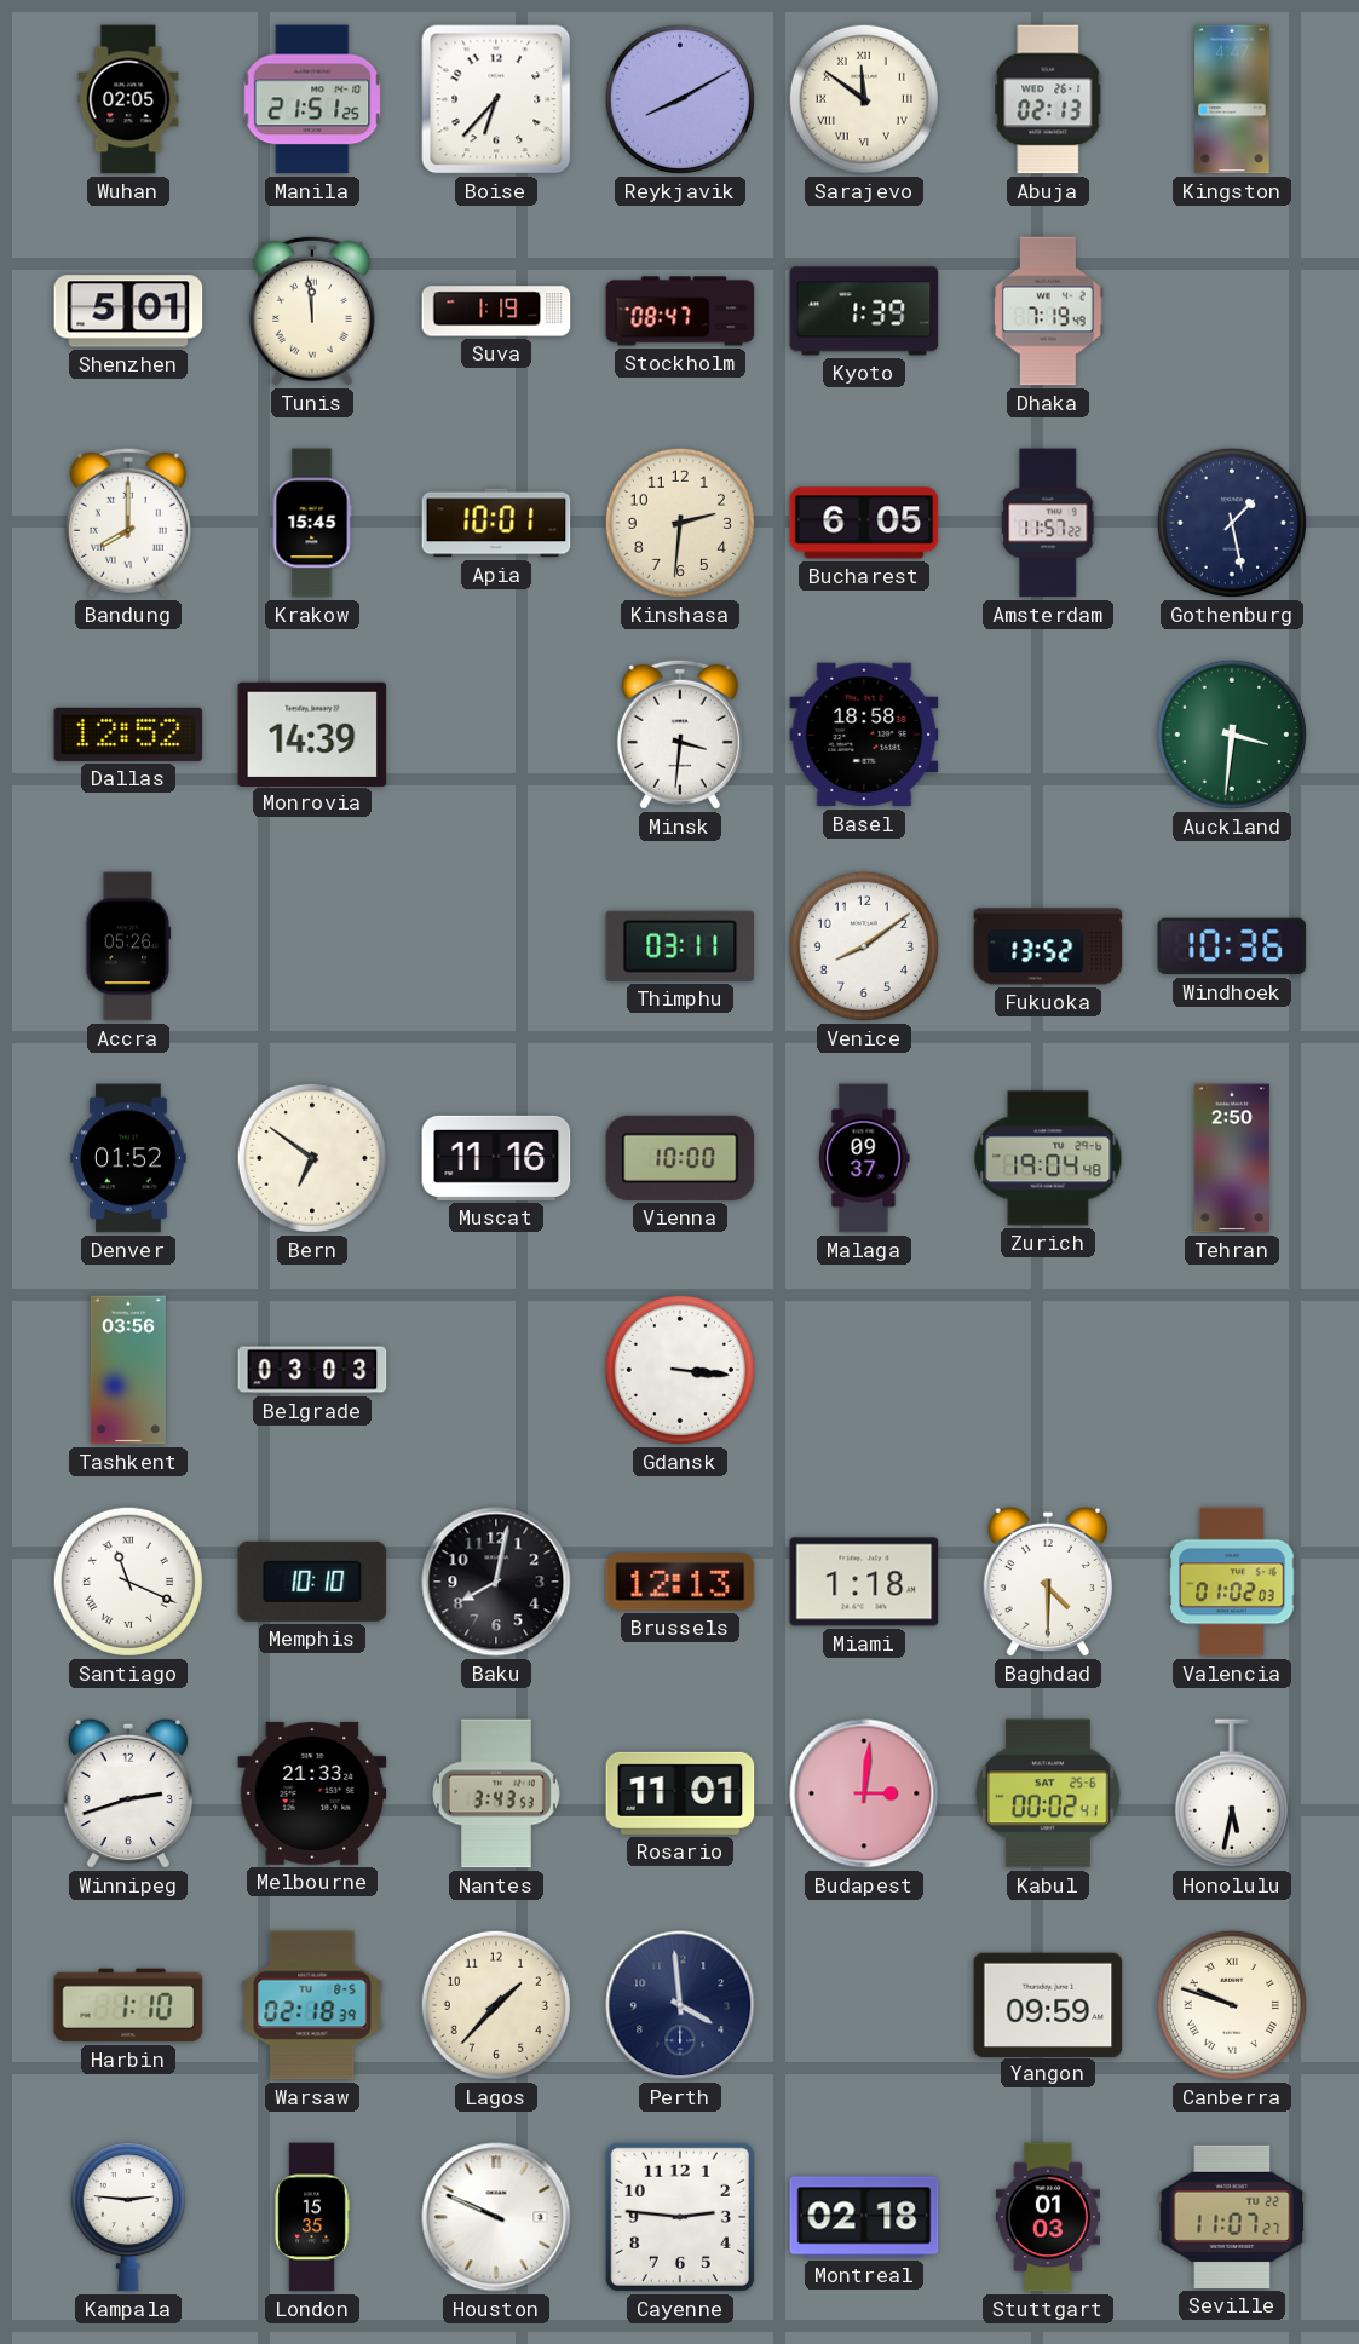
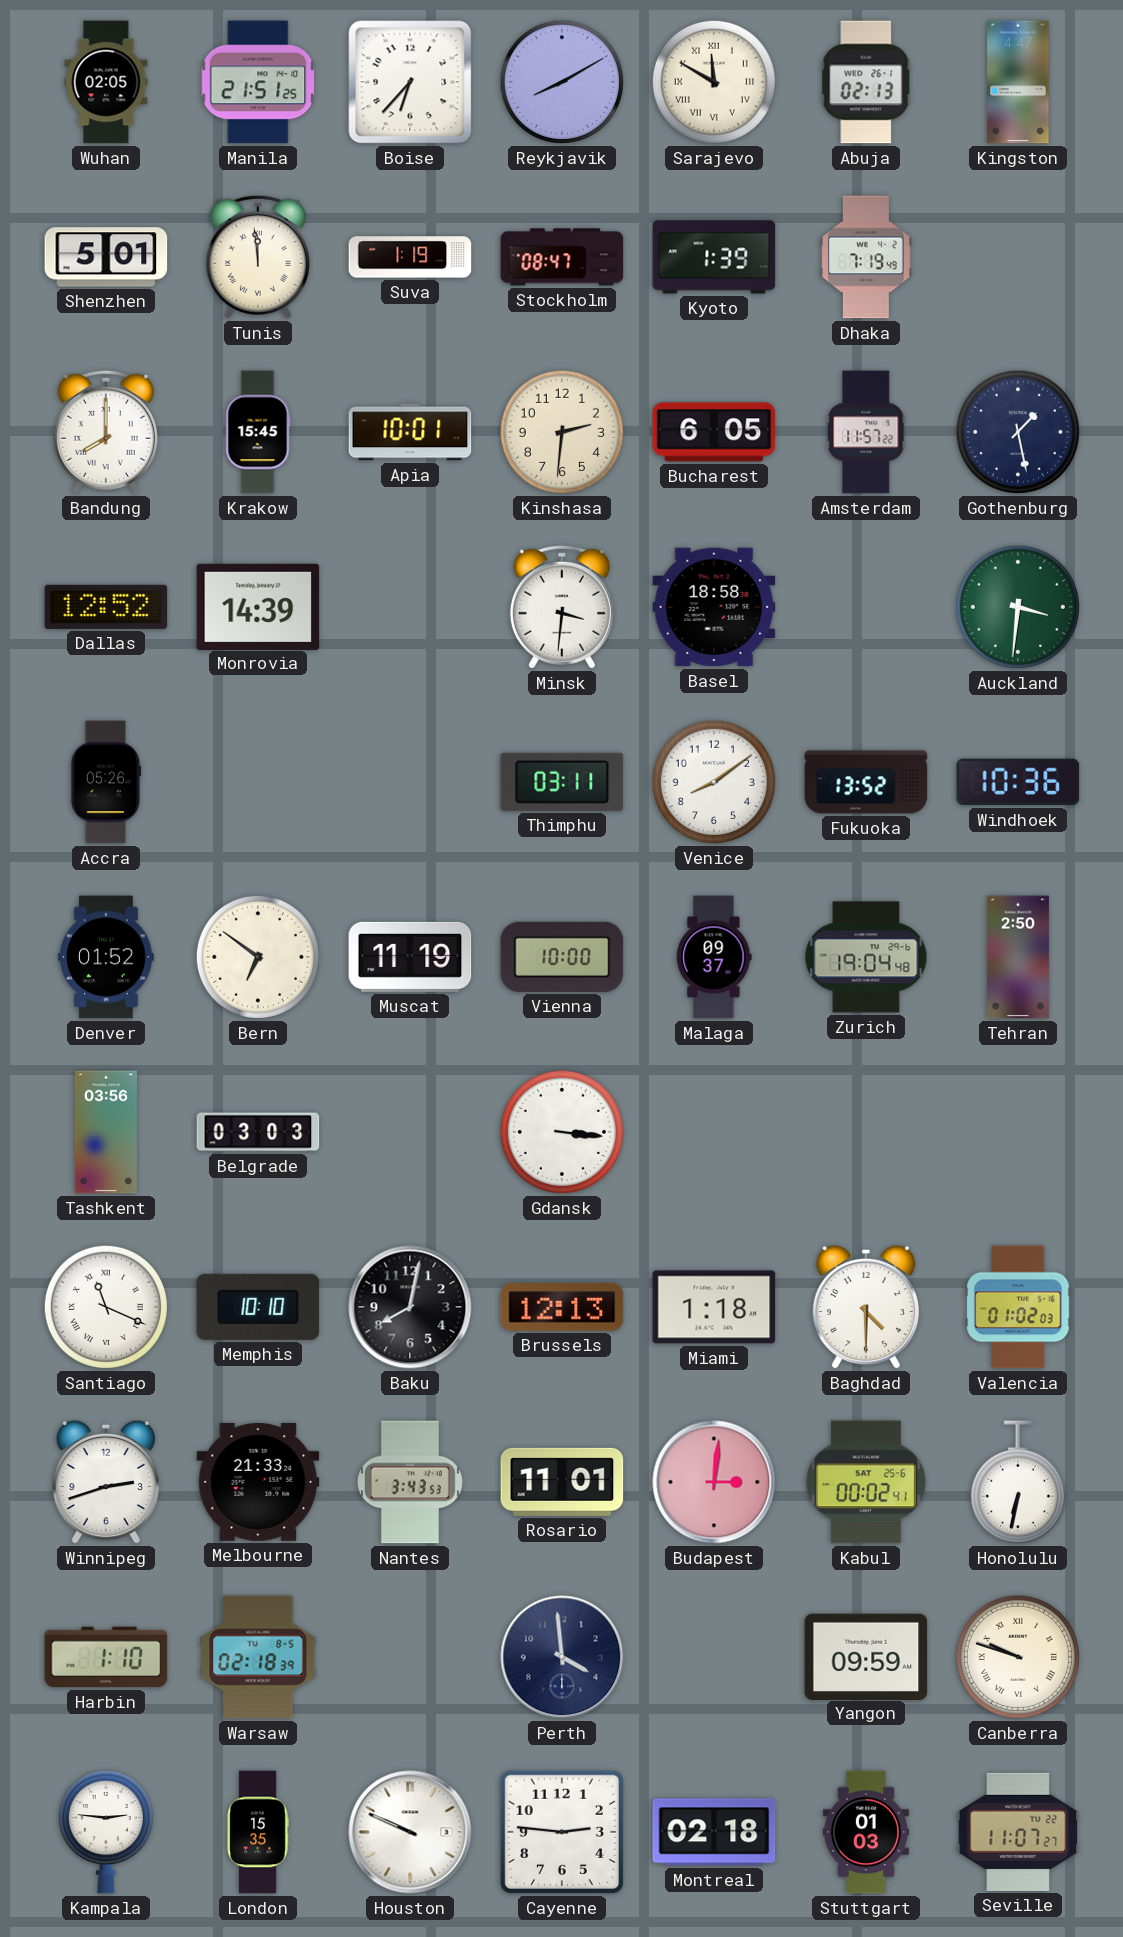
Sarajevo: 11:51 -> 11:50
Muscat: 11:16 -> 11:19
Honolulu: 5:32 -> 6:32
Lagos: 1:37 -> none
